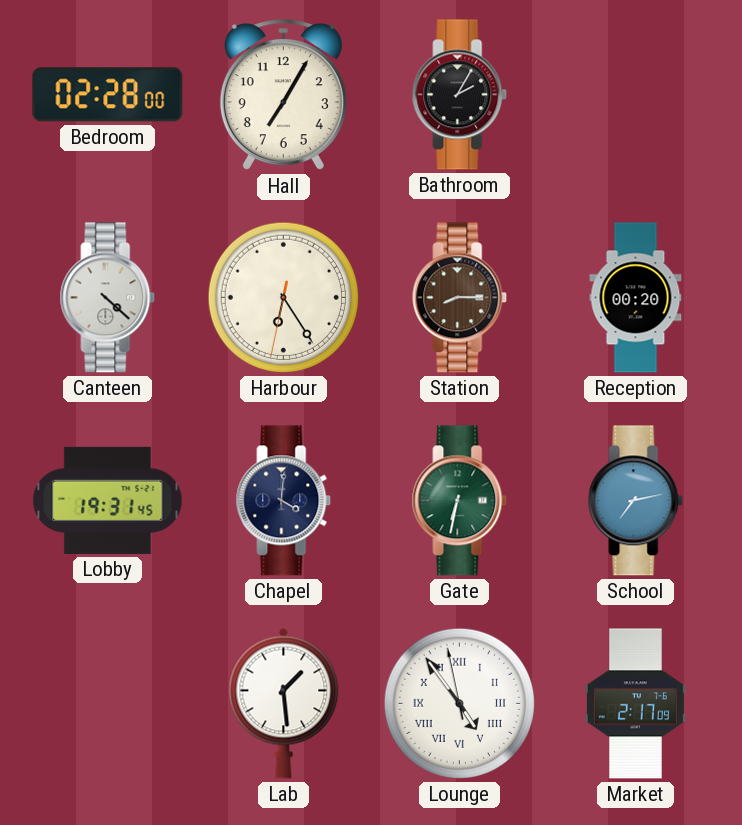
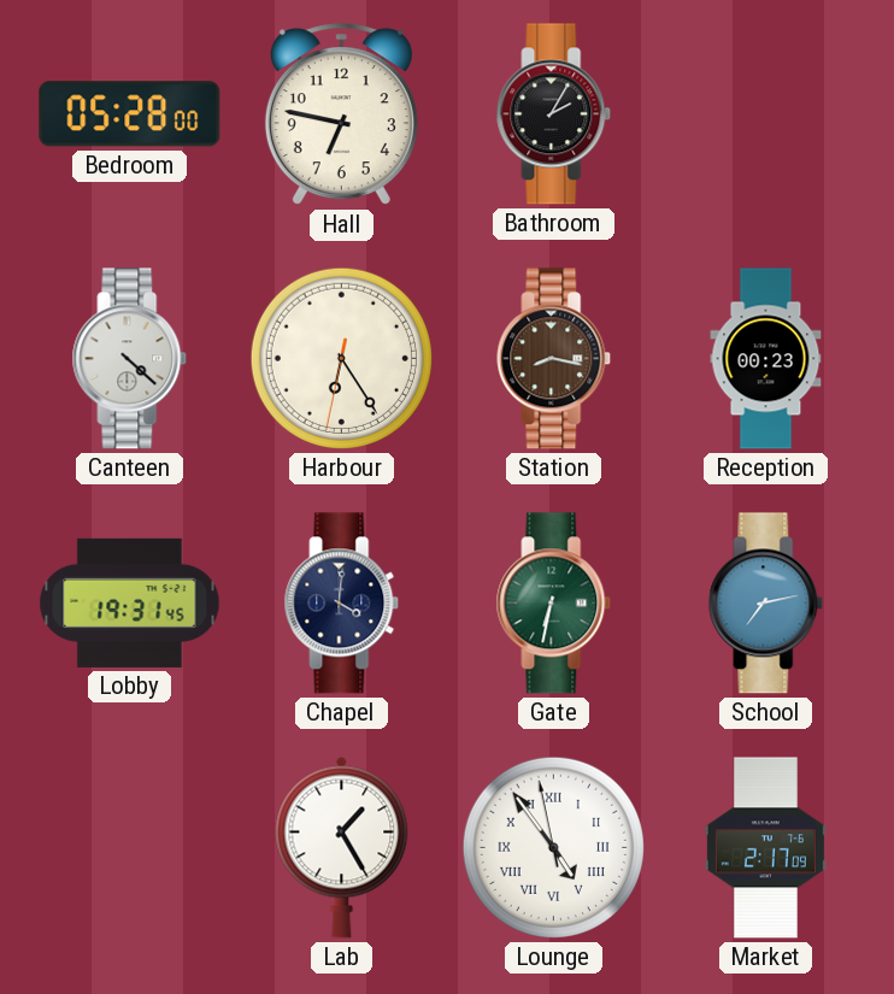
Bedroom: 02:28 -> 05:28
Hall: 7:05 -> 6:47
Station: 8:15 -> 8:17
Reception: 00:20 -> 00:23
Lab: 1:29 -> 1:25
